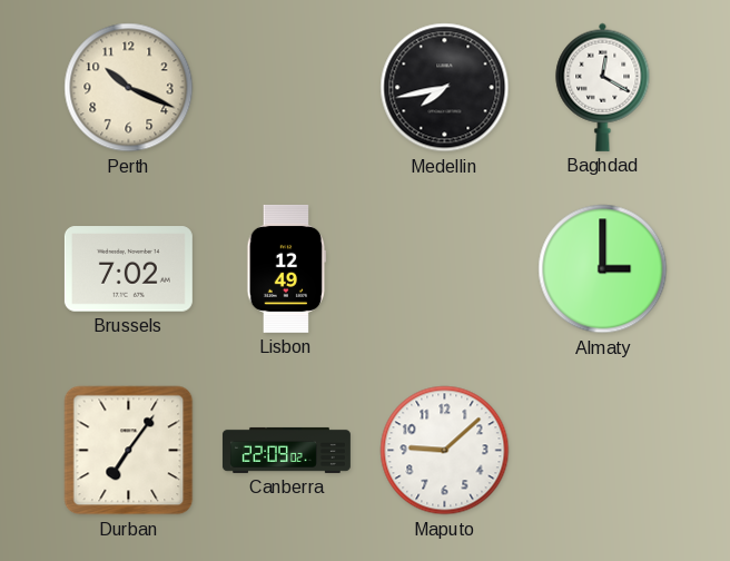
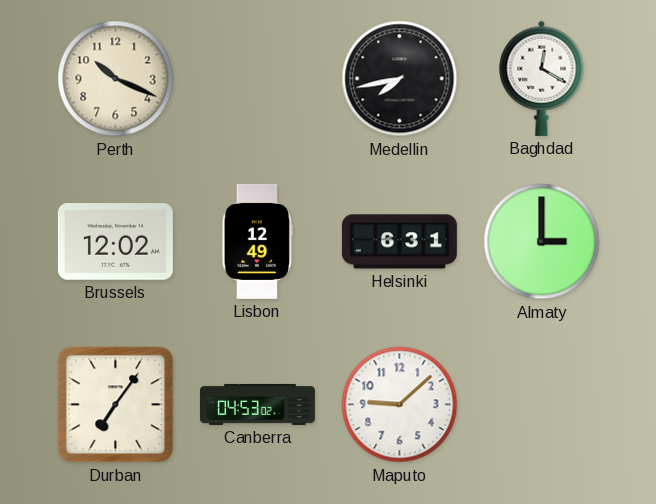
Brussels: 7:02 -> 12:02
Helsinki: none -> 6:31
Canberra: 22:09 -> 04:53
